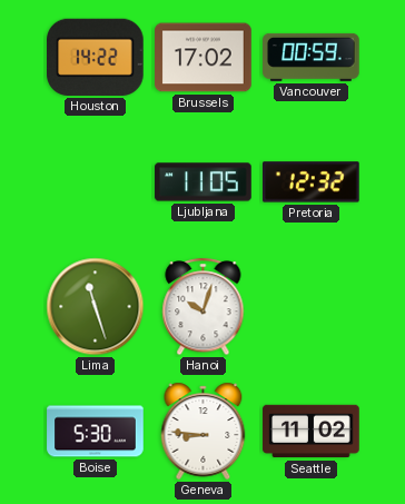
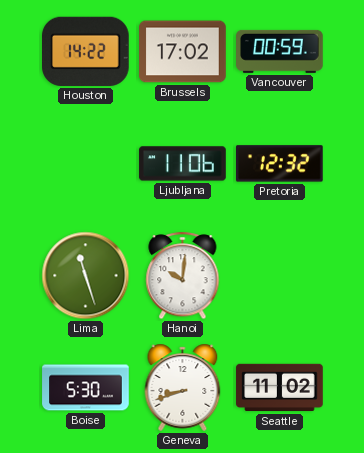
Ljubljana: 11:05 -> 11:06
Hanoi: 10:03 -> 10:01
Geneva: 8:46 -> 8:42
